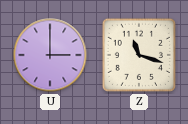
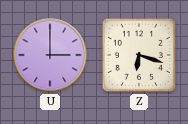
Z: 11:18 -> 6:18
